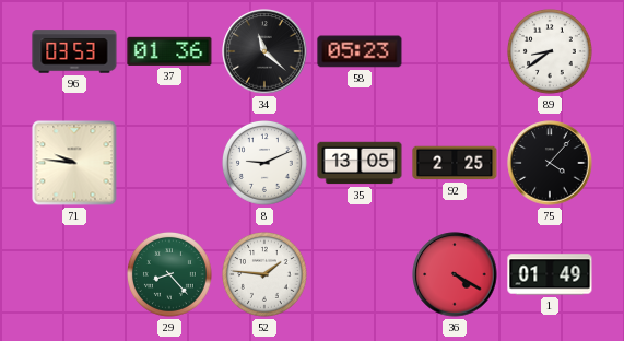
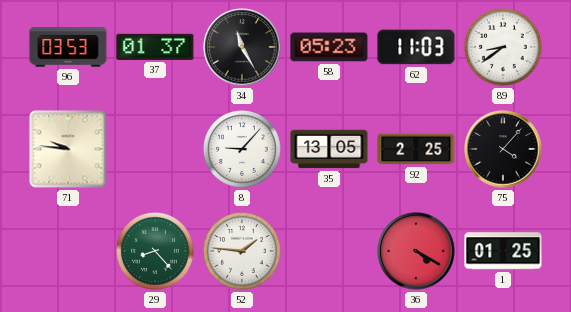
37: 01:36 -> 01:37
34: 11:22 -> 11:25
62: none -> 11:03
8: 9:11 -> 9:07
1: 01:49 -> 01:25
